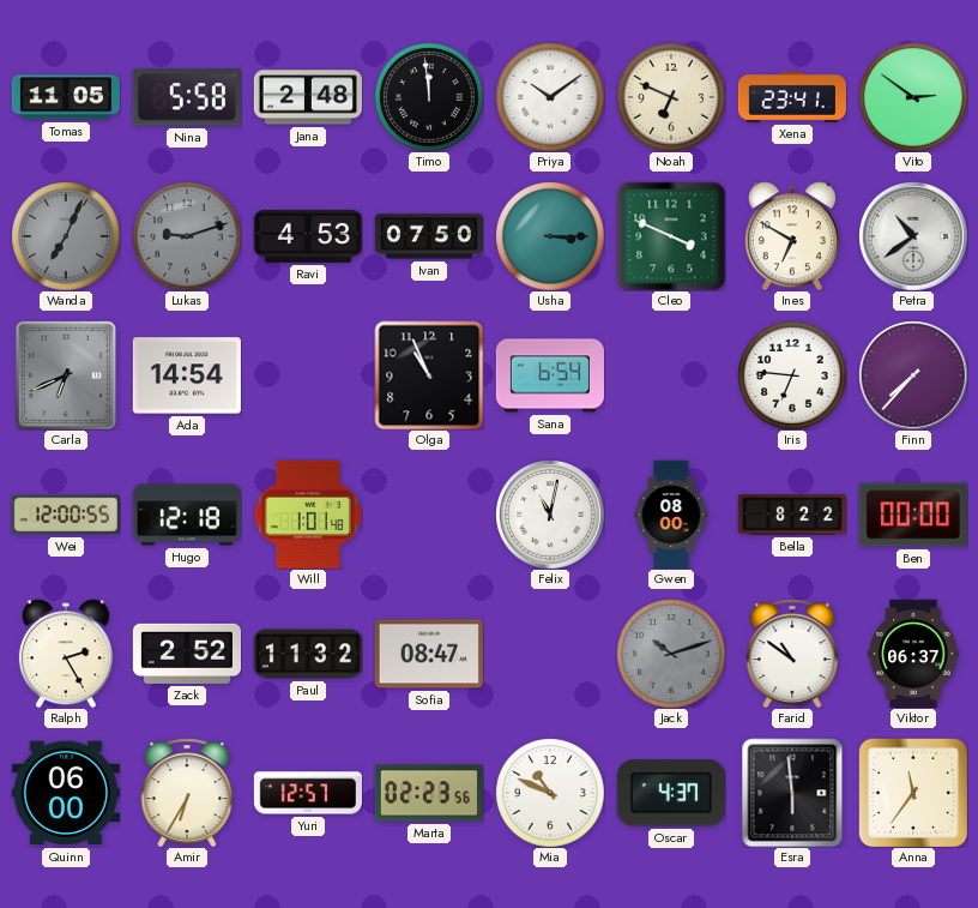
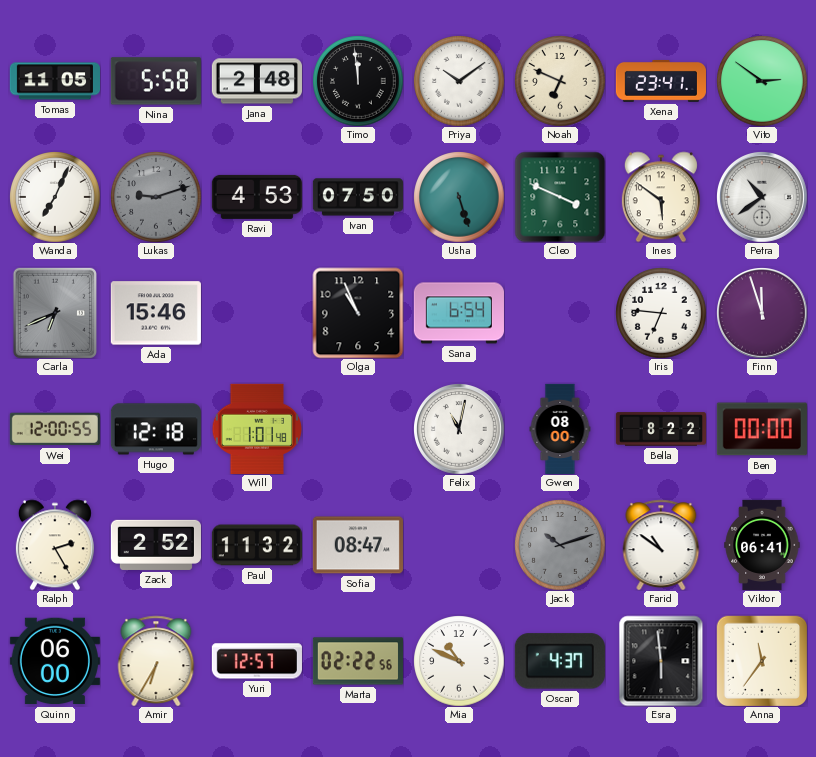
Wanda dial: grey -> white
Usha: 3:15 -> 5:27
Ines: 6:50 -> 5:51
Ada: 14:54 -> 15:46
Finn: 7:37 -> 11:57
Viktor: 06:37 -> 06:41
Marta: 02:23 -> 02:22
